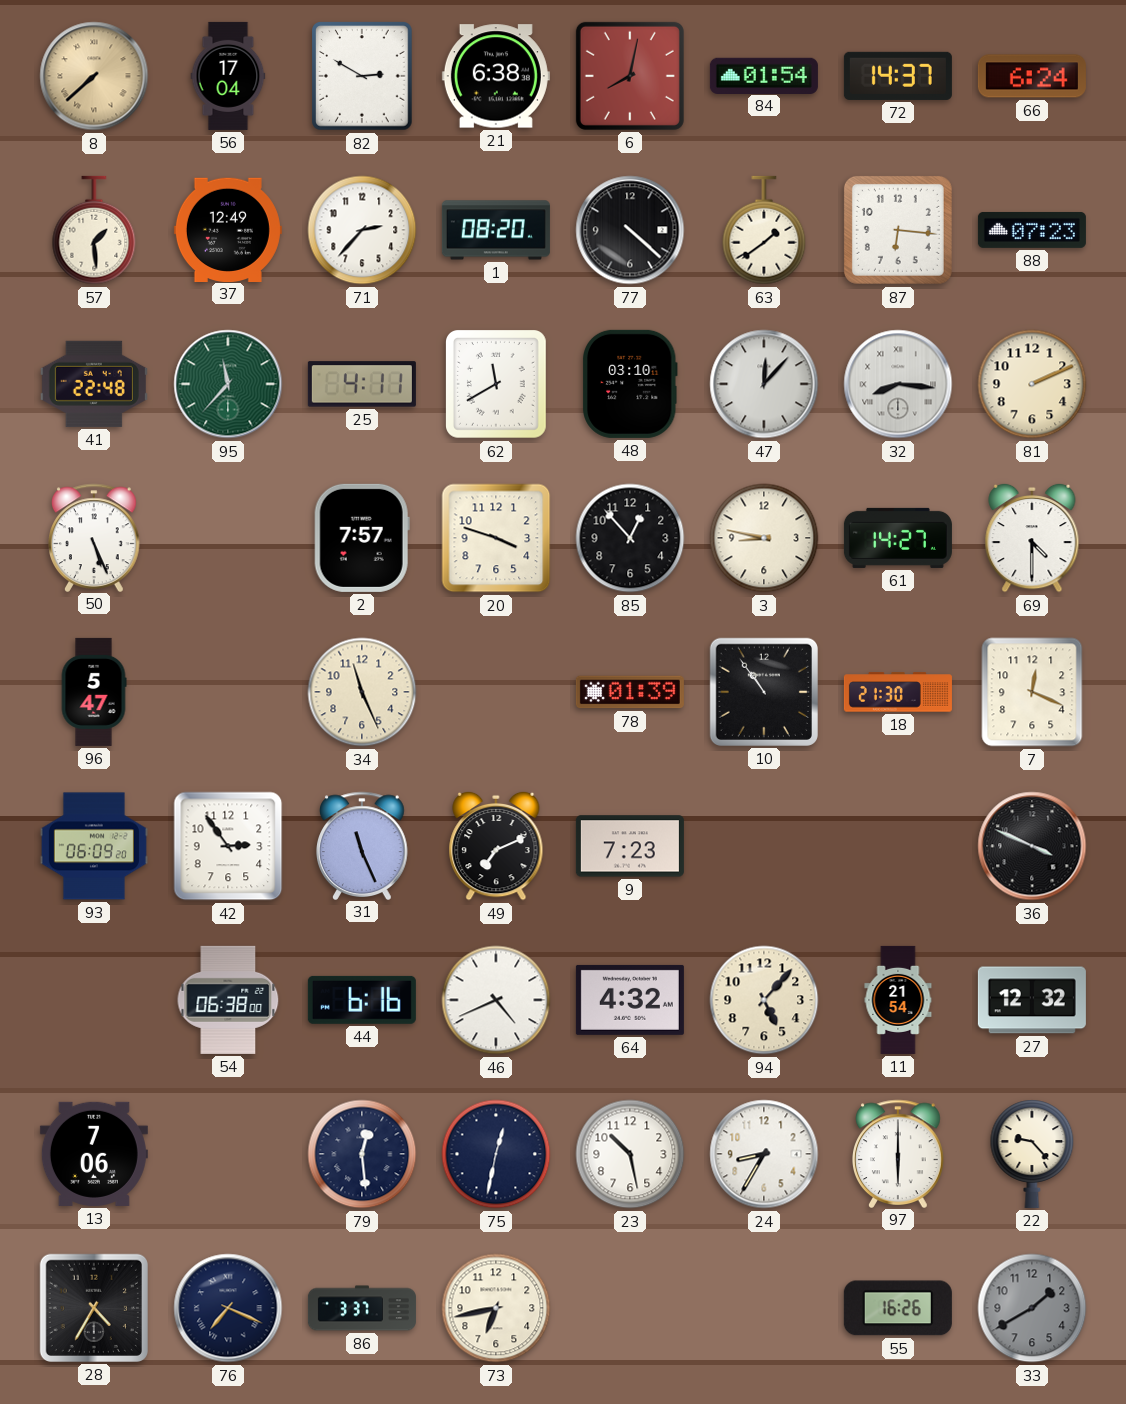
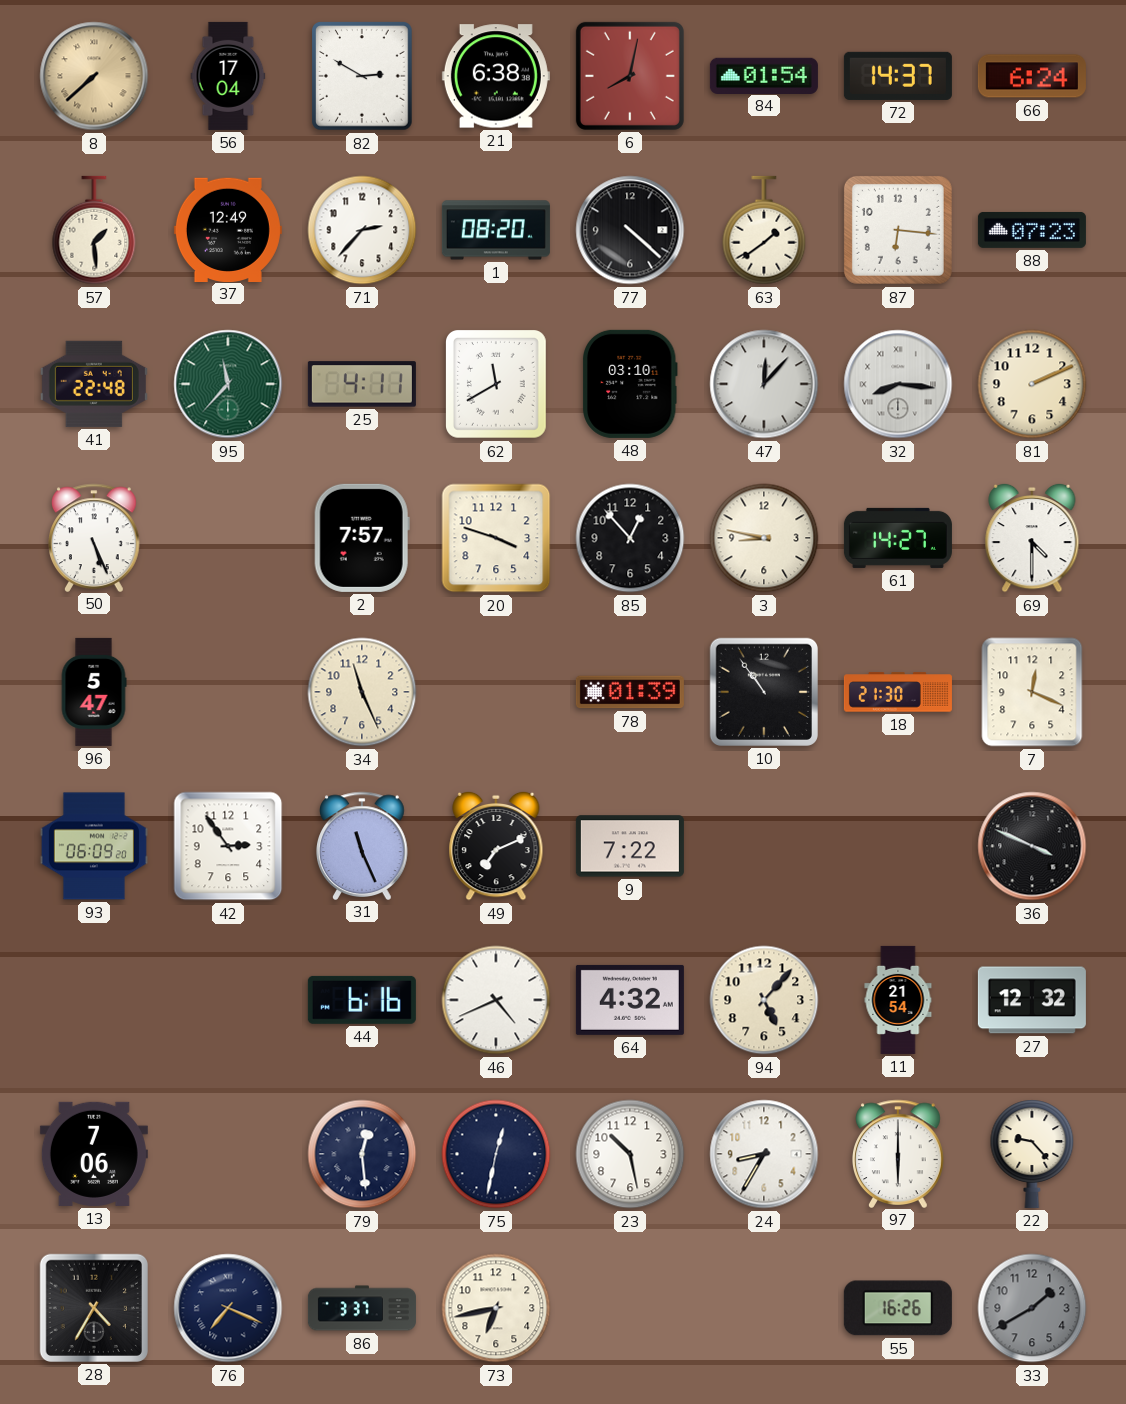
9: 7:23 -> 7:22
54: 06:38 -> none
